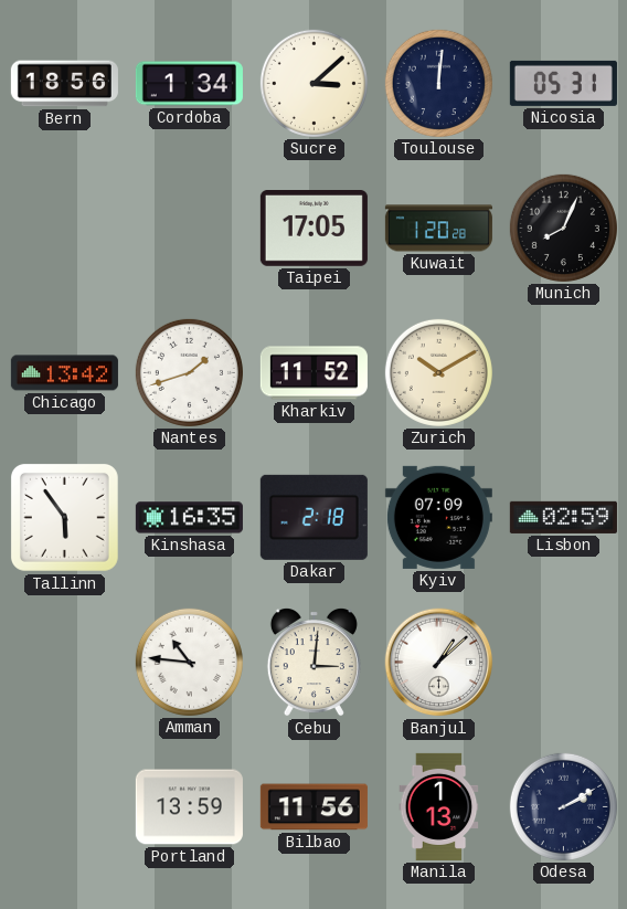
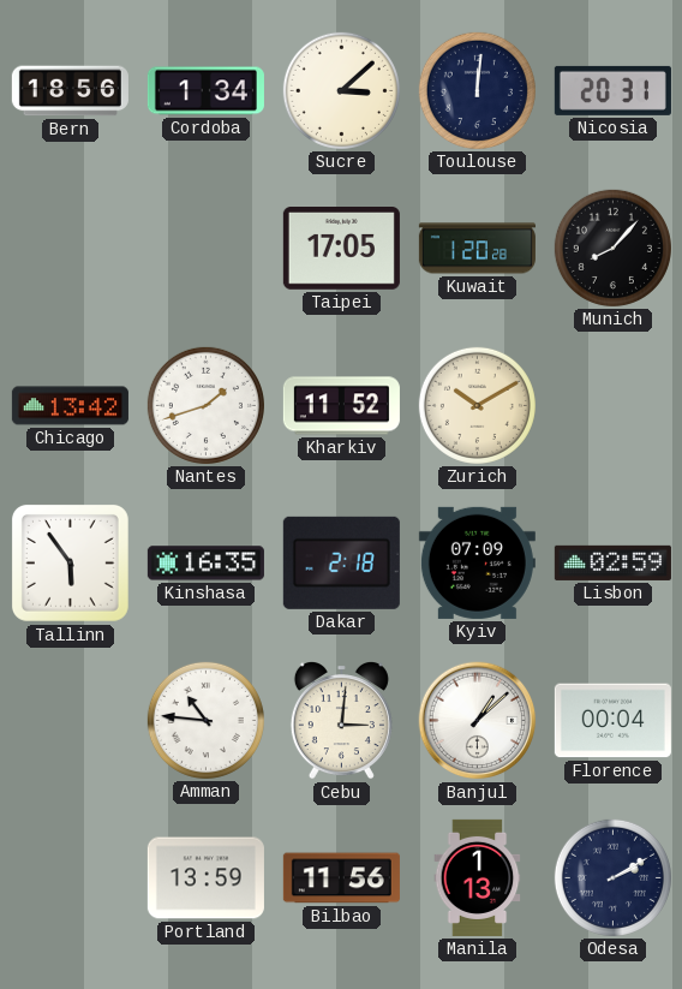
Nicosia: 05:31 -> 20:31
Munich: 8:04 -> 8:07
Florence: none -> 00:04
